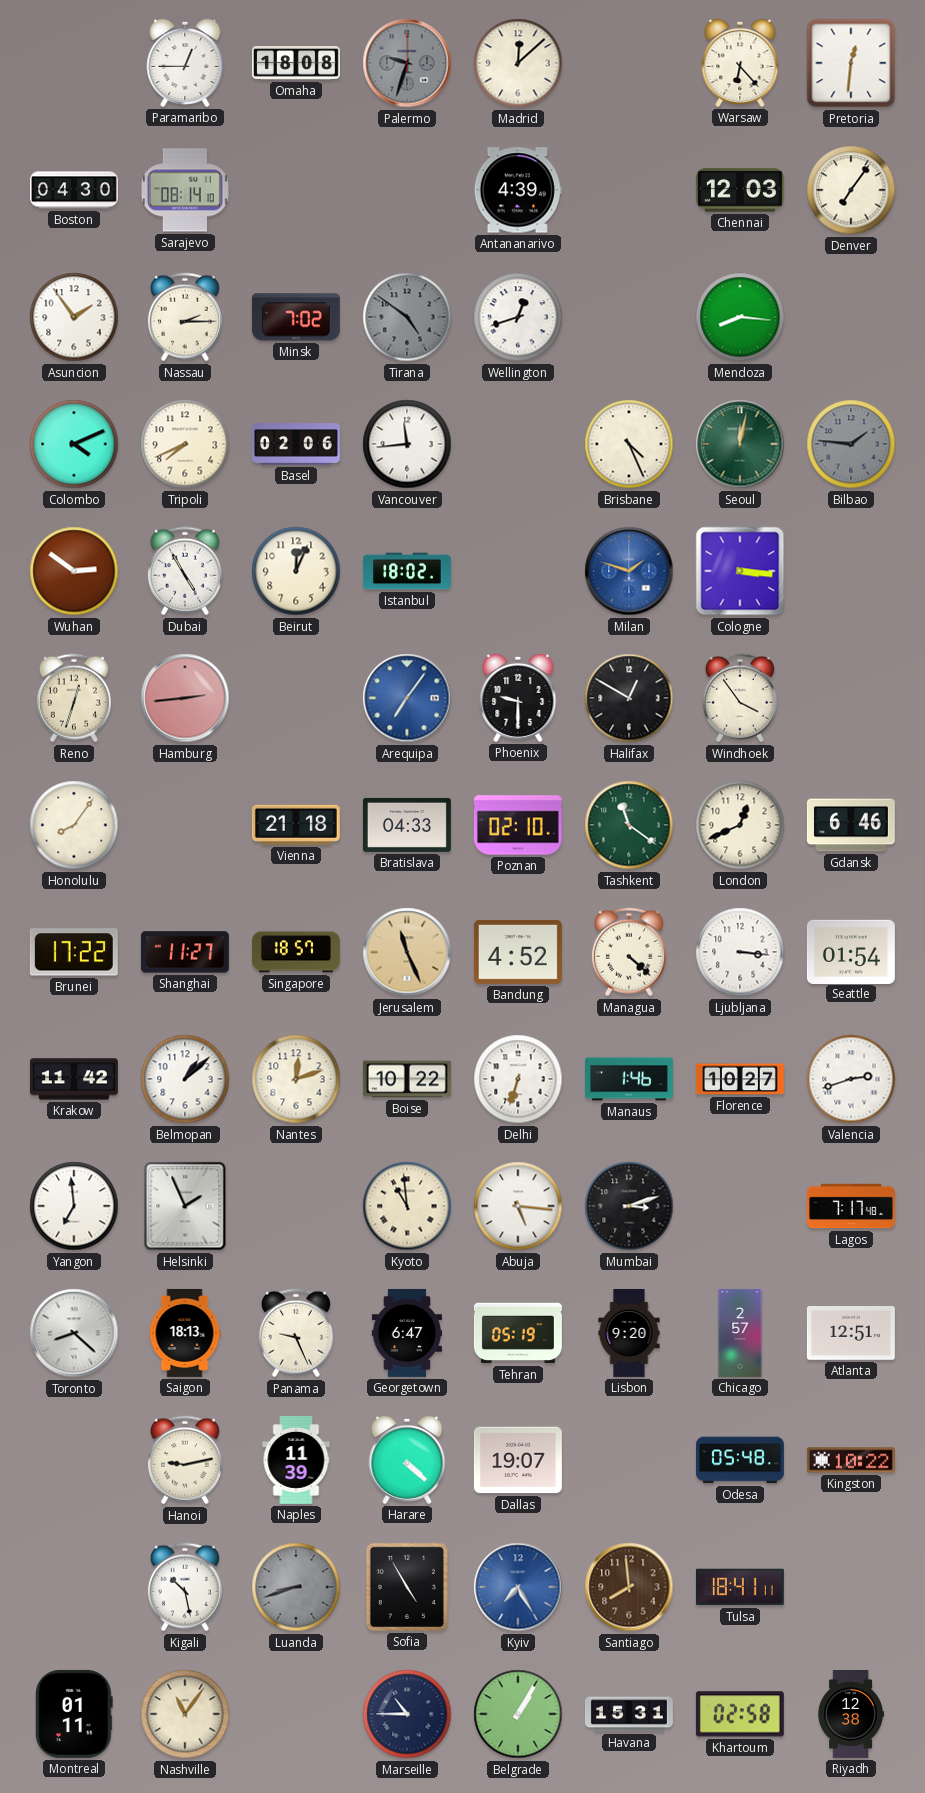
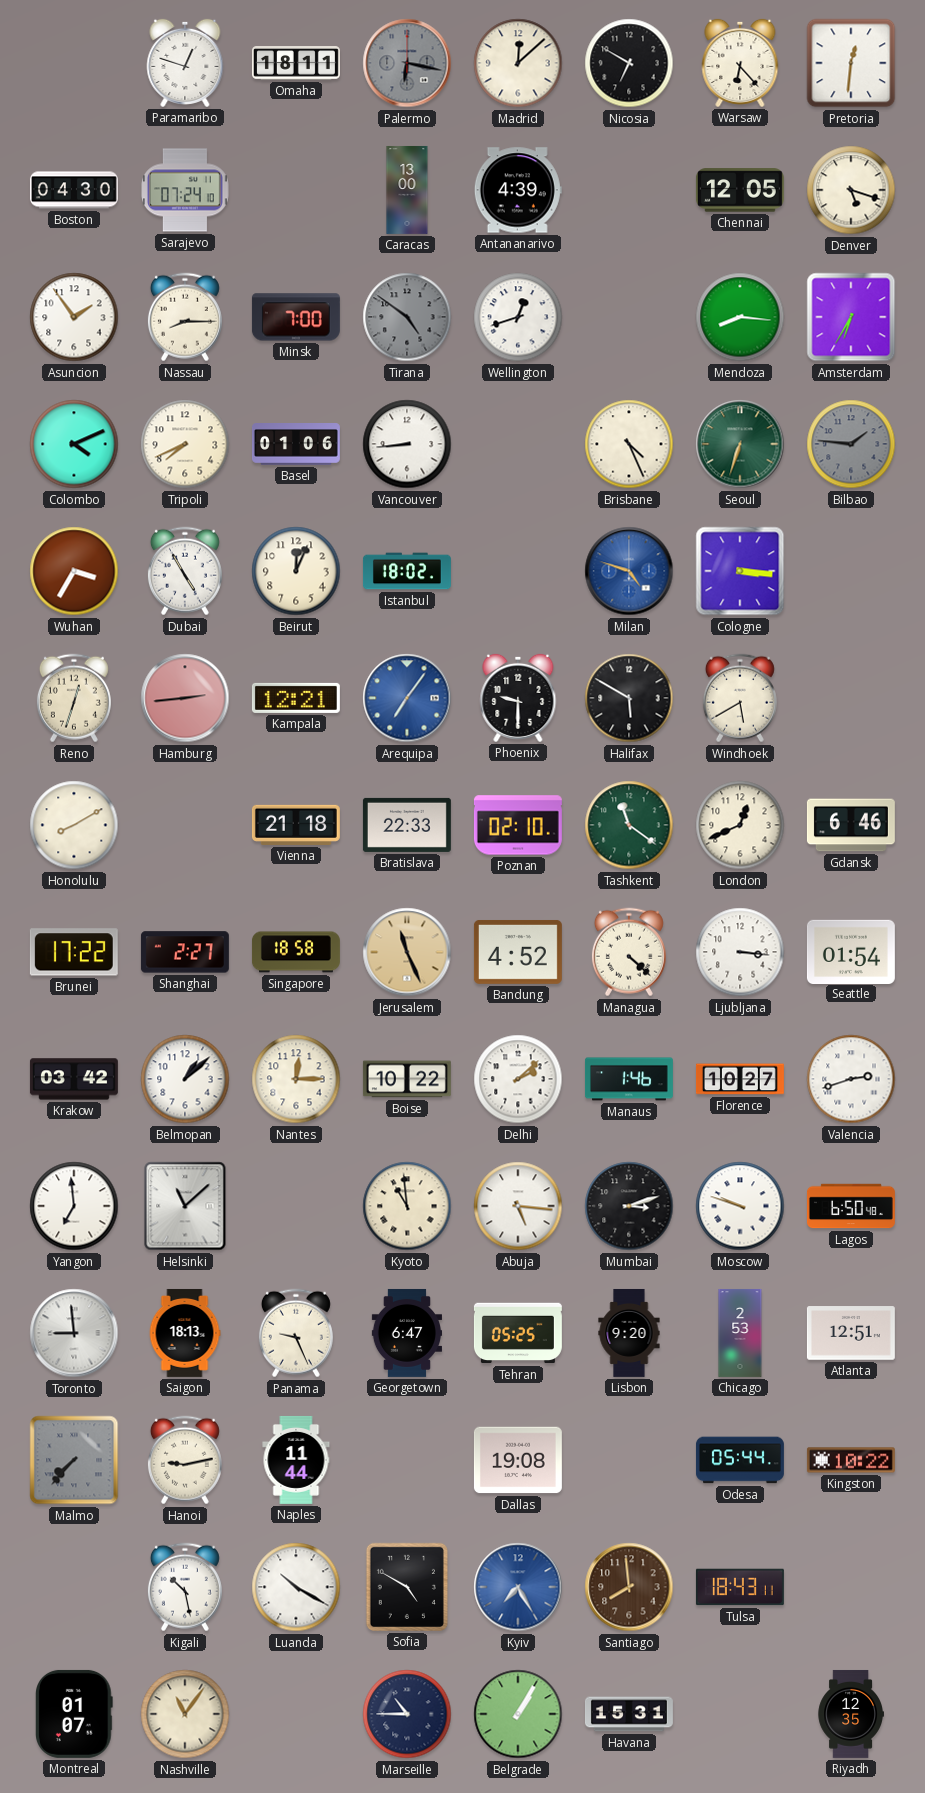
Paramaribo: 12:45 -> 12:48
Omaha: 18:08 -> 18:11
Palermo: 9:33 -> 6:17
Nicosia: none -> 6:50
Sarajevo: 08:14 -> 07:24
Caracas: none -> 13:00
Chennai: 12:03 -> 12:05
Denver: 7:06 -> 5:18
Nassau: 2:15 -> 8:15
Minsk: 7:02 -> 7:00
Amsterdam: none -> 6:35
Basel: 02:06 -> 01:06
Vancouver: 11:44 -> 8:44
Seoul: 12:02 -> 6:33
Wuhan: 2:51 -> 3:35
Milan: 1:48 -> 4:48
Kampala: none -> 12:21
Halifax: 12:50 -> 5:50
Windhoek: 3:54 -> 5:40
Honolulu: 8:06 -> 8:10
Bratislava: 04:33 -> 22:33
Shanghai: 11:27 -> 2:27
Singapore: 18:57 -> 18:58
Krakow: 11:42 -> 03:42
Nantes: 12:12 -> 12:15
Delhi: 6:33 -> 2:08
Helsinki: 1:56 -> 11:08
Moscow: none -> 9:48
Lagos: 7:17 -> 6:50
Toronto: 8:22 -> 8:59
Tehran: 05:19 -> 05:25
Chicago: 2:57 -> 2:53
Malmo: none -> 7:37
Naples: 11:39 -> 11:44
Harare: 4:22 -> none
Dallas: 19:07 -> 19:08
Odesa: 05:48 -> 05:44
Luanda: 8:42 -> 10:20
Luanda dial: grey -> white
Sofia: 4:55 -> 4:50
Tulsa: 18:41 -> 18:43
Montreal: 01:11 -> 01:07
Khartoum: 02:58 -> none
Riyadh: 12:38 -> 12:35
